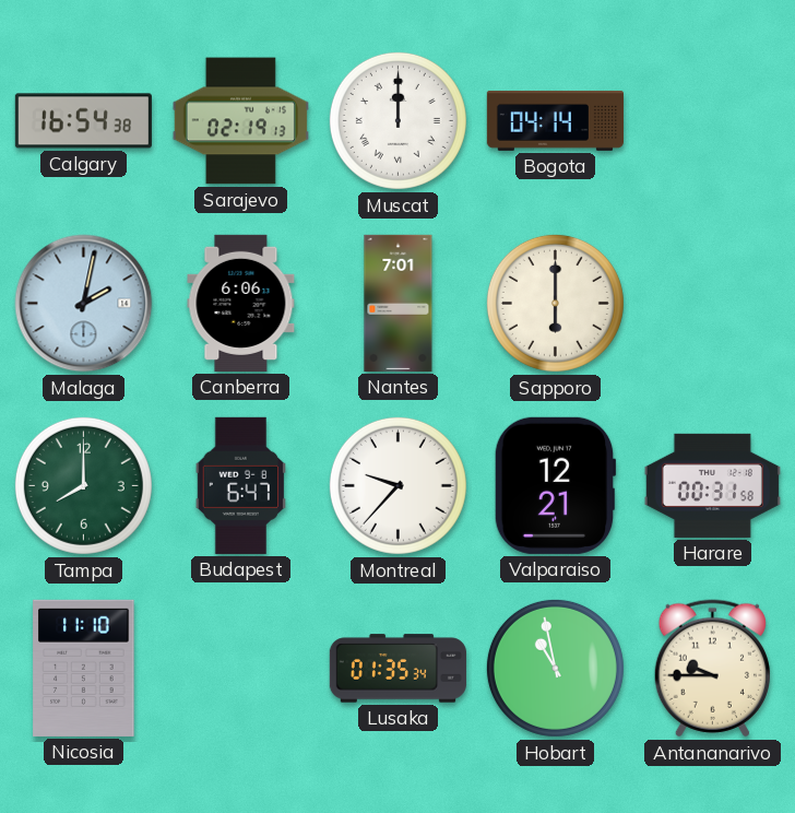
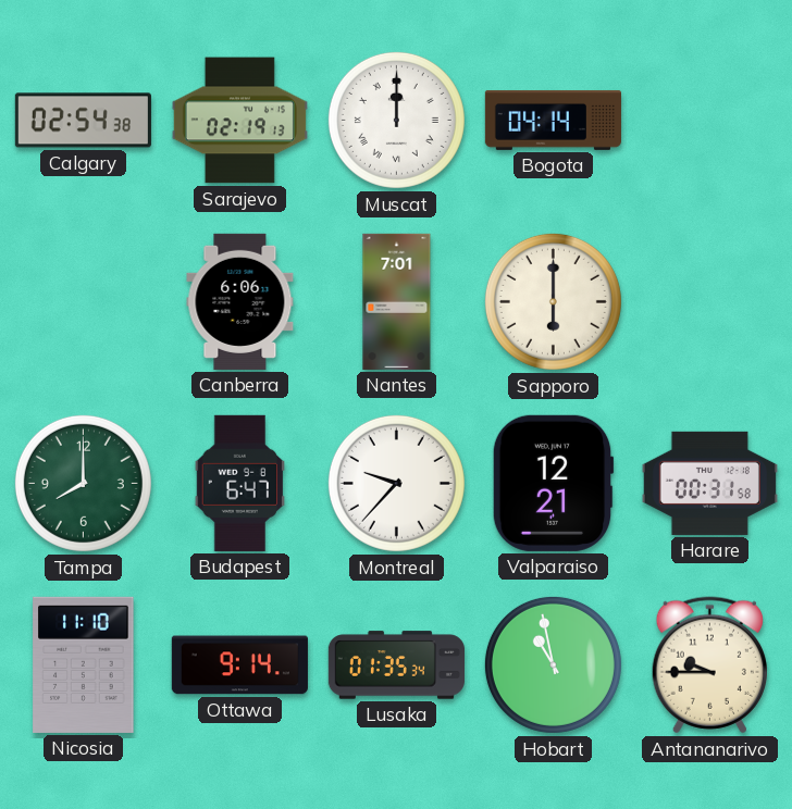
Calgary: 16:54 -> 02:54
Malaga: 2:02 -> none
Ottawa: none -> 9:14
